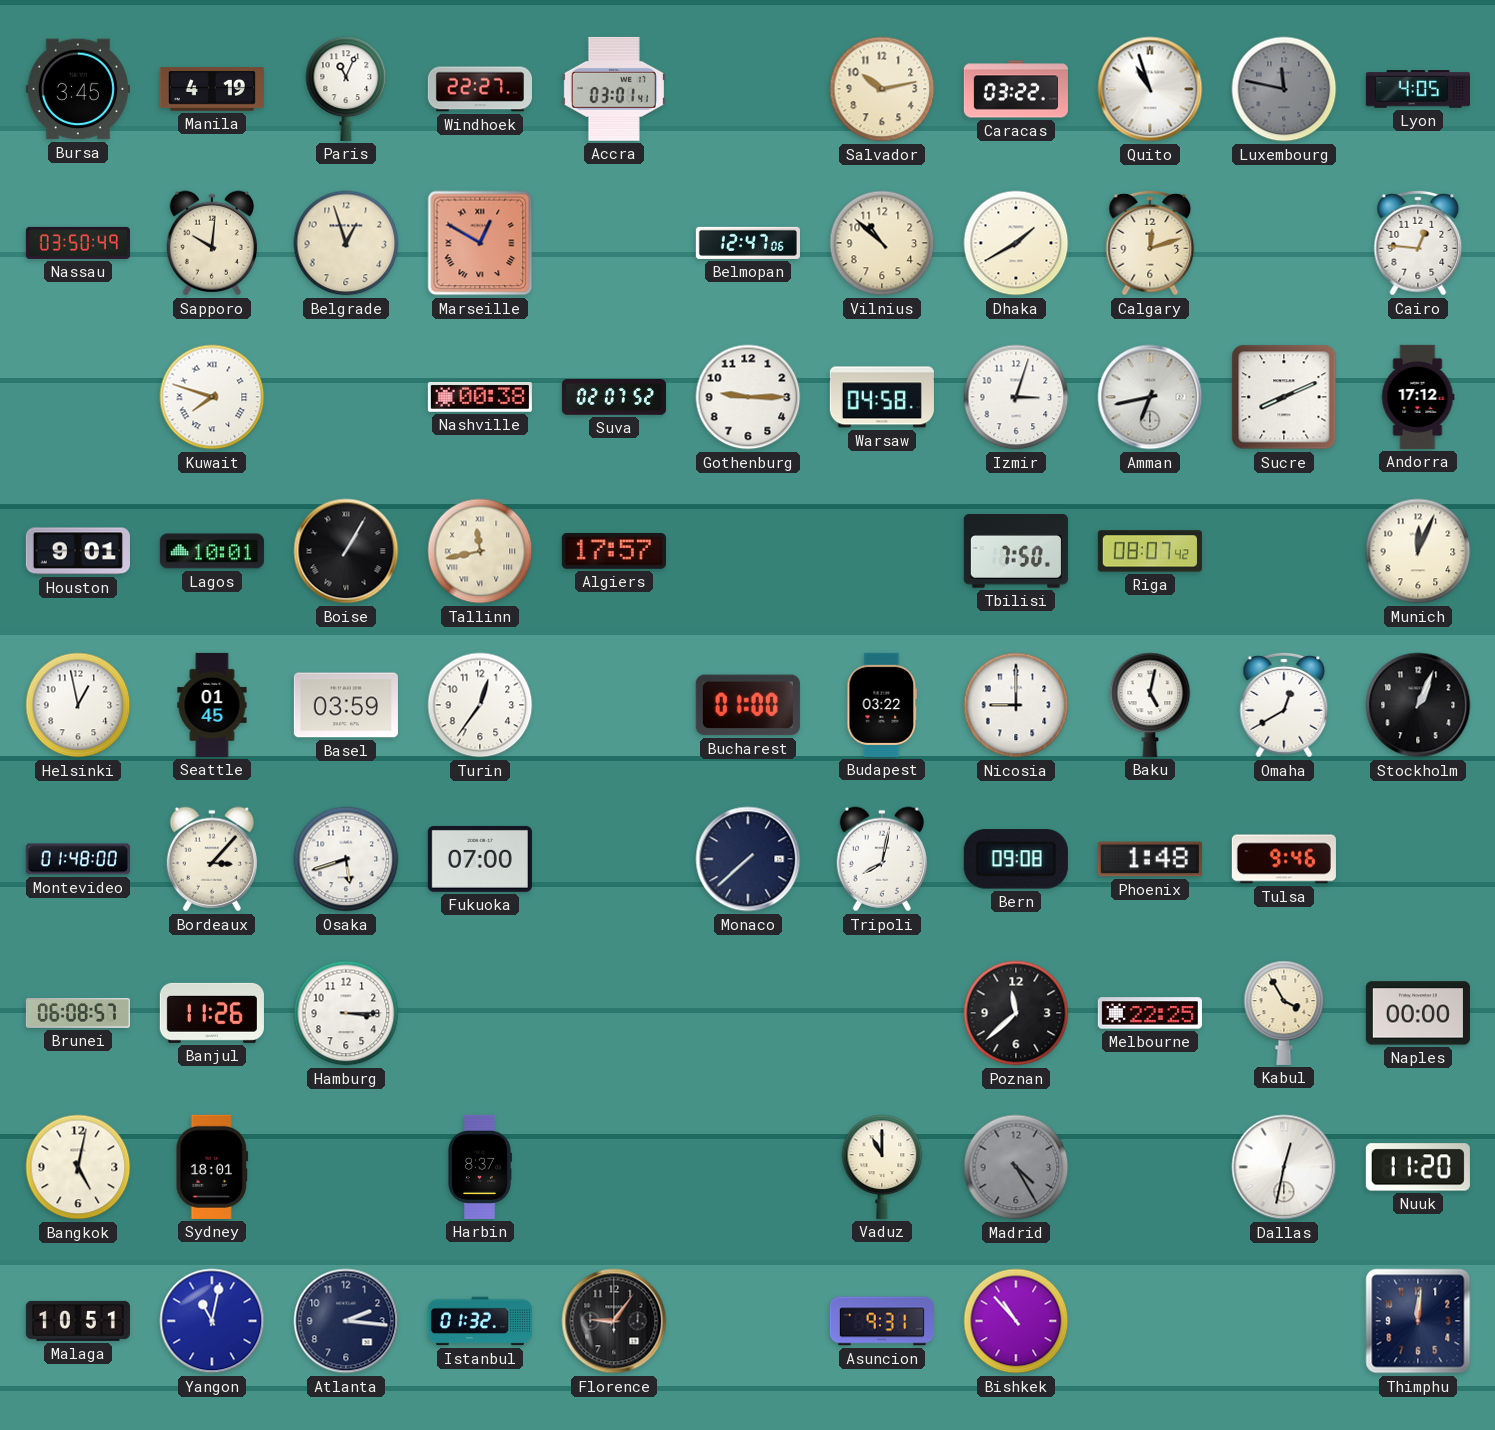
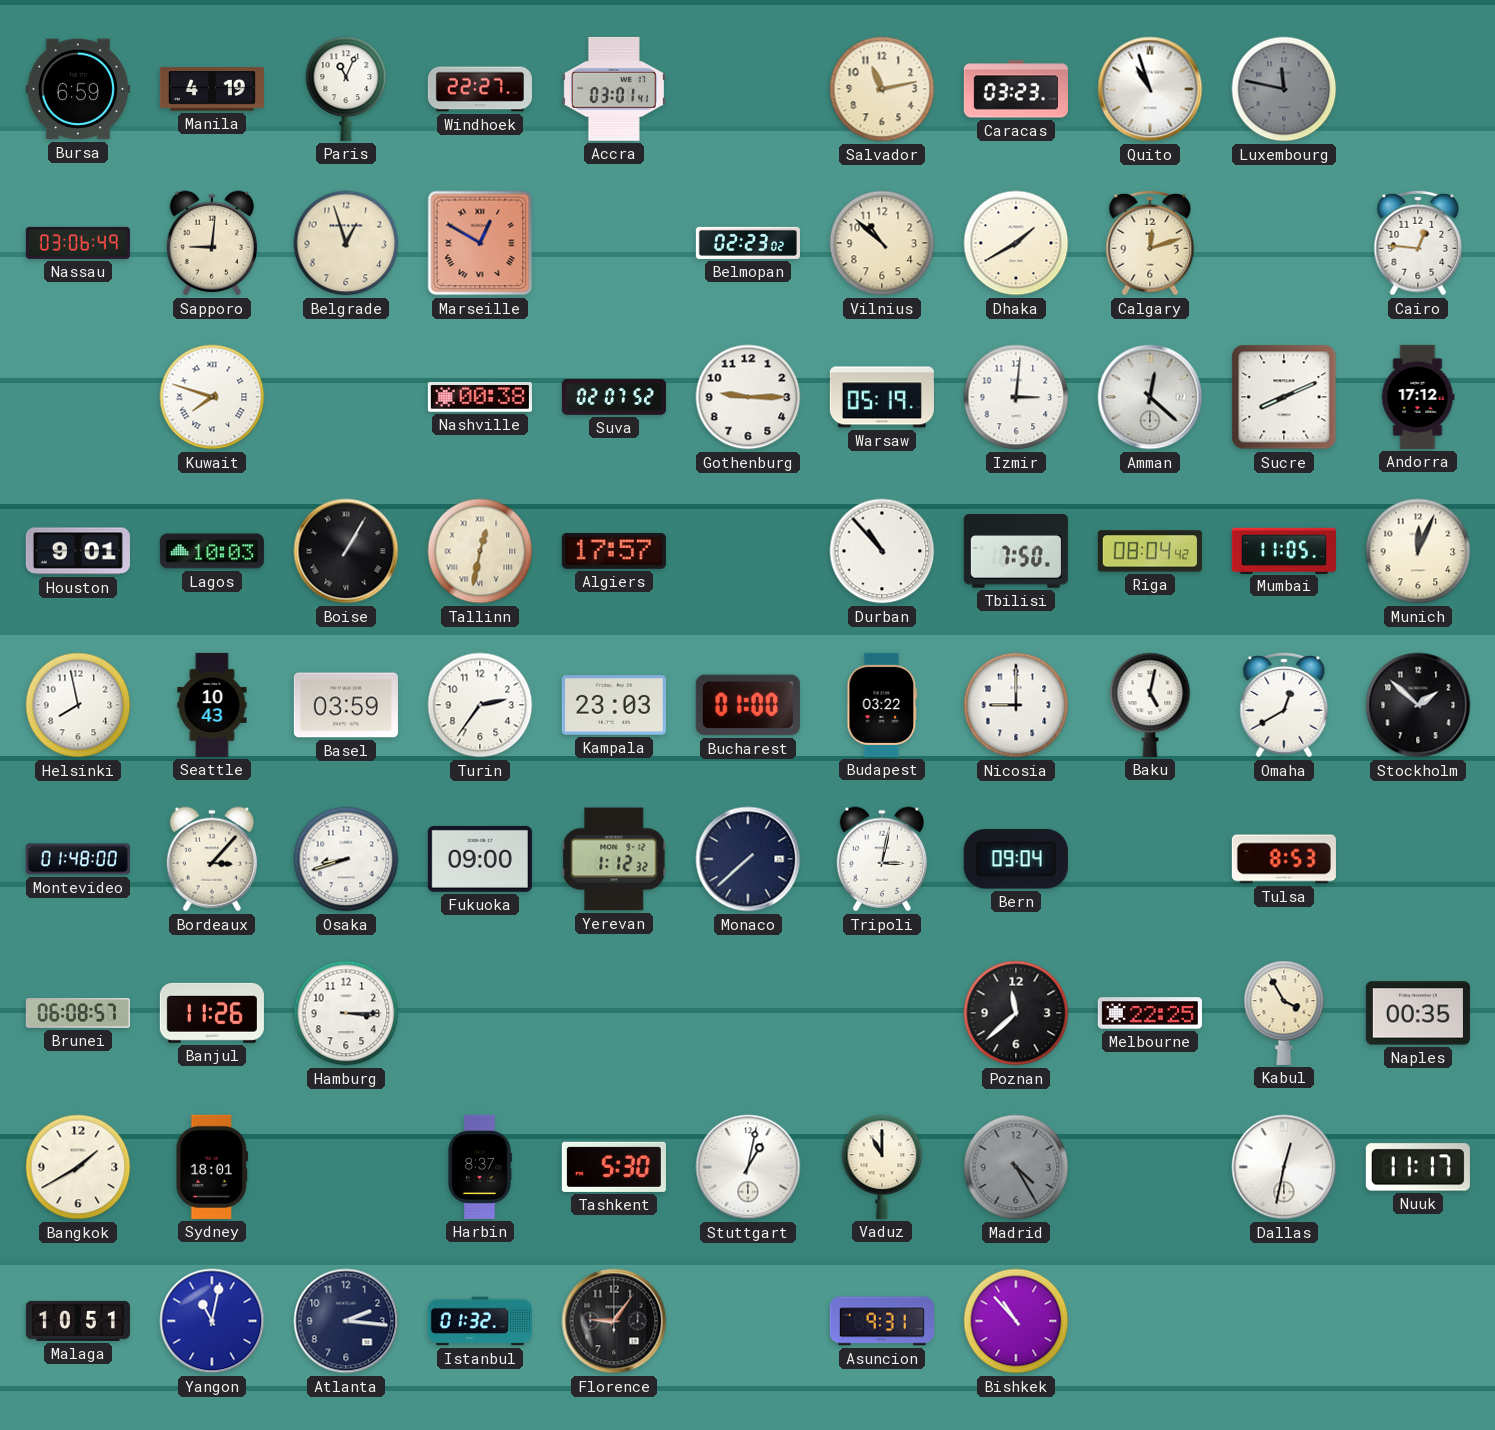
Bursa: 3:45 -> 6:59
Salvador: 10:13 -> 11:13
Caracas: 03:22 -> 03:23
Lyon: 4:05 -> none
Nassau: 03:50 -> 03:06
Sapporo: 10:01 -> 9:01
Belmopan: 12:47 -> 02:23
Warsaw: 04:58 -> 05:19
Izmir: 3:03 -> 3:01
Amman: 6:43 -> 12:22
Lagos: 10:01 -> 10:03
Tallinn: 11:43 -> 12:32
Durban: none -> 10:53
Riga: 08:07 -> 08:04
Mumbai: none -> 11:05
Helsinki: 12:58 -> 7:58
Seattle: 01:45 -> 10:43
Turin: 12:36 -> 2:36
Kampala: none -> 23:03
Stockholm: 1:04 -> 1:52
Osaka: 5:42 -> 8:42
Fukuoka: 07:00 -> 09:00
Yerevan: none -> 1:12
Tripoli: 8:02 -> 3:02
Bern: 09:08 -> 09:04
Phoenix: 1:48 -> none
Tulsa: 9:46 -> 8:53
Naples: 00:00 -> 00:35
Bangkok: 5:02 -> 1:40
Tashkent: none -> 5:30
Stuttgart: none -> 1:02
Nuuk: 11:20 -> 11:17
Thimphu: 12:01 -> none
